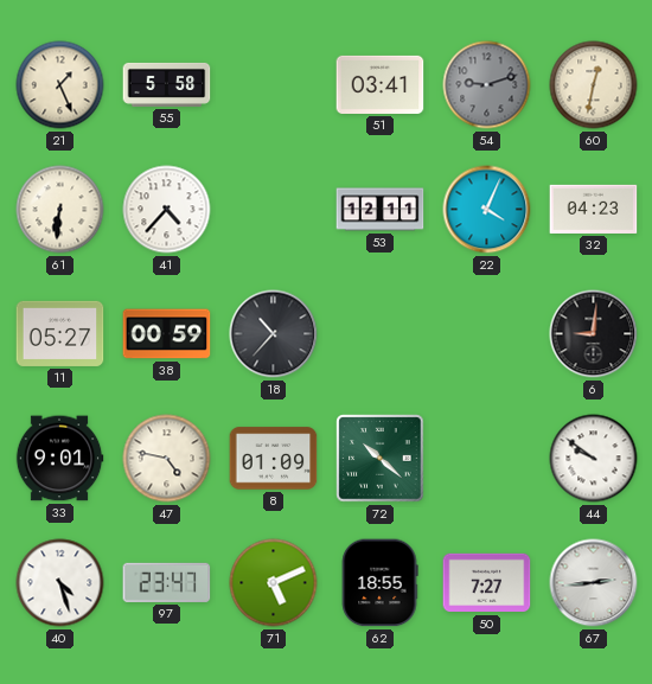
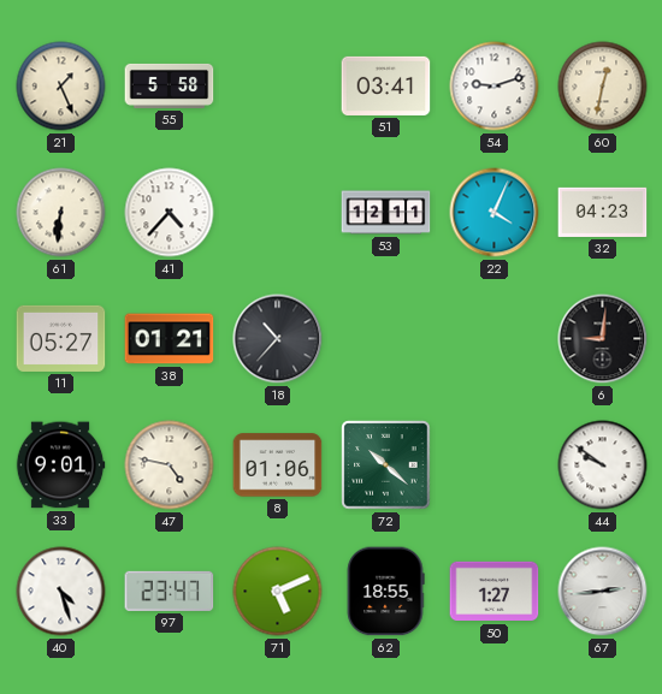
54 dial: grey -> white
38: 00:59 -> 01:21
8: 01:09 -> 01:06
50: 7:27 -> 1:27
